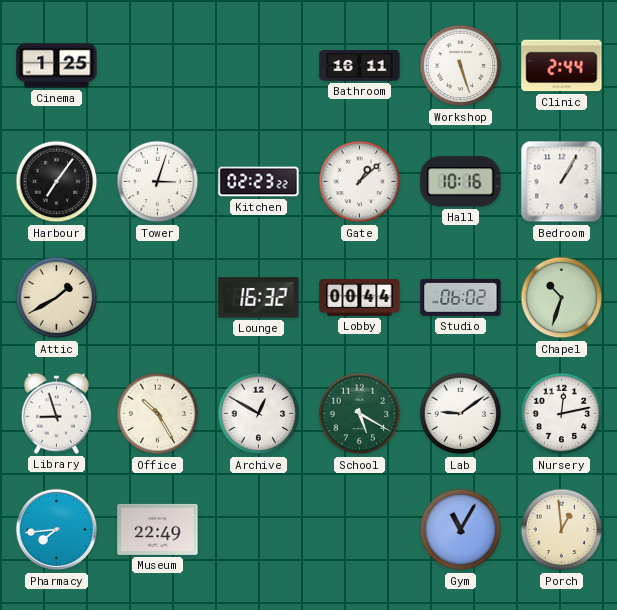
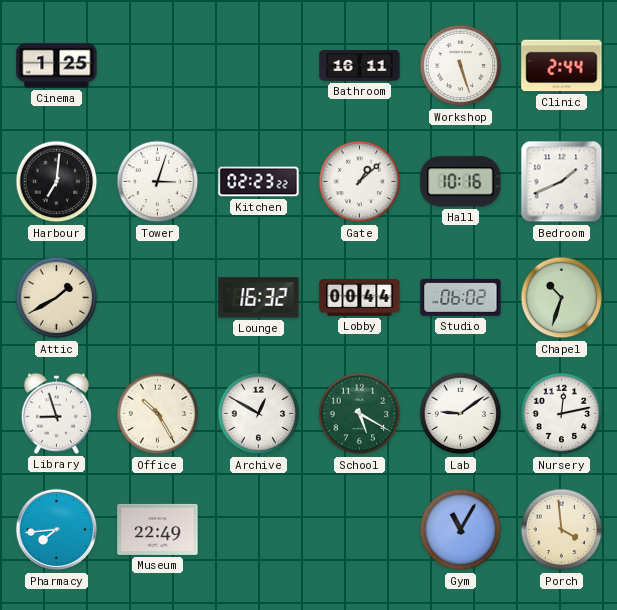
Harbour: 7:06 -> 7:01
Bedroom: 1:05 -> 1:41
Porch: 12:59 -> 3:59
